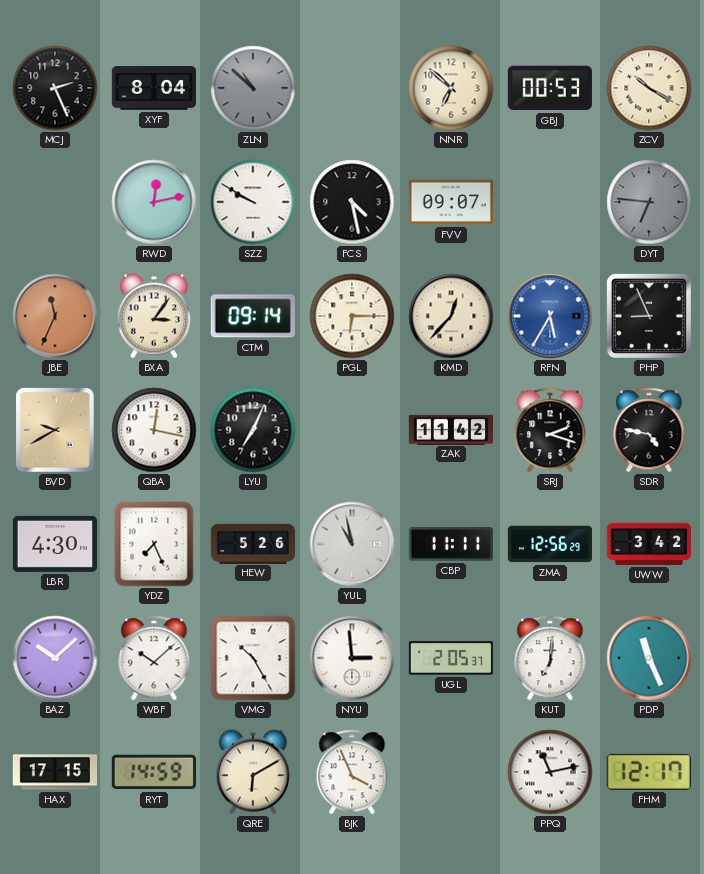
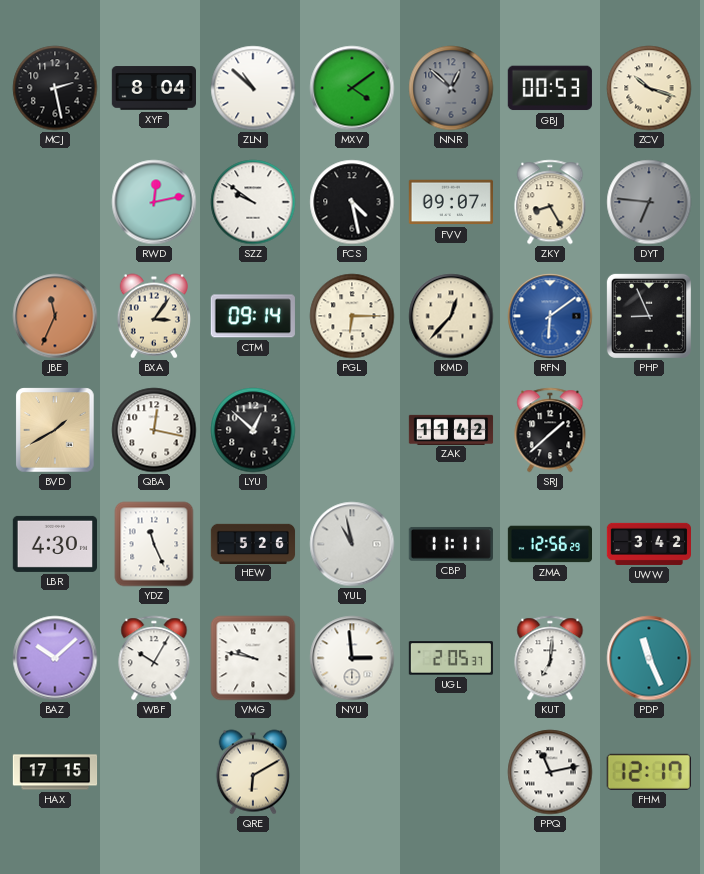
MCJ: 2:26 -> 2:28
ZLN dial: grey -> white
MXV: none -> 4:09
NNR: 6:52 -> 12:52
NNR dial: cream -> grey
ZCV: 10:20 -> 10:18
SZZ: 9:50 -> 9:51
ZKY: none -> 8:25
RFN: 5:35 -> 6:09
BVD: 9:40 -> 1:40
LYU: 7:04 -> 12:52
SRJ: 2:18 -> 1:38
SDR: 4:47 -> none
YDZ: 7:26 -> 11:26
WBF: 10:08 -> 10:05
VMG: 10:25 -> 9:47
RYT: 14:59 -> none
BJK: 3:56 -> none
